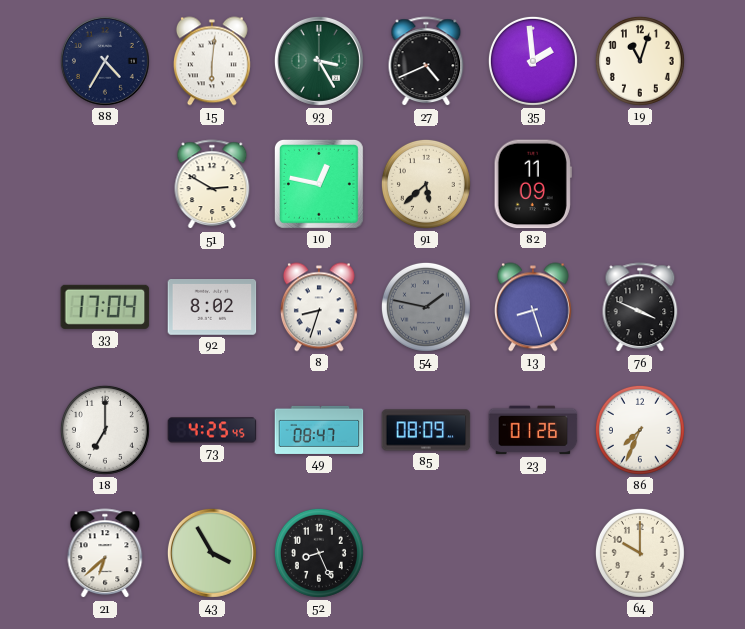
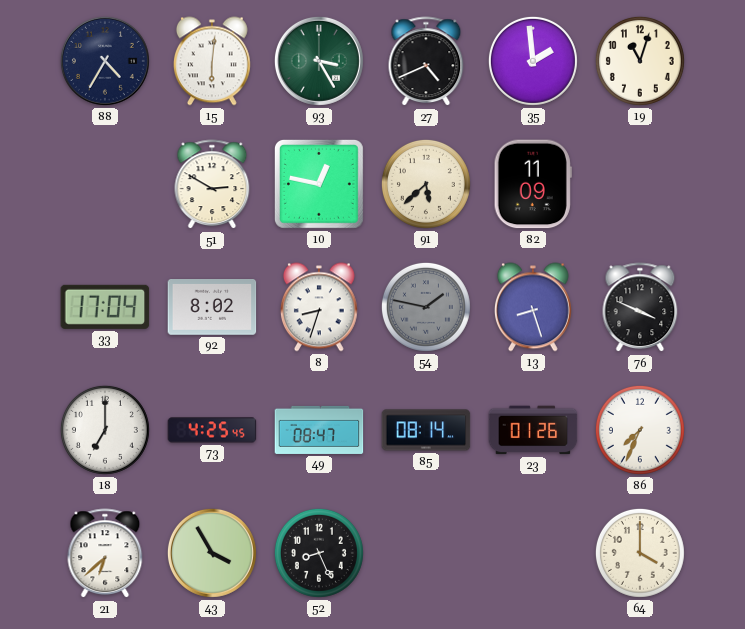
85: 08:09 -> 08:14
64: 10:00 -> 4:00
